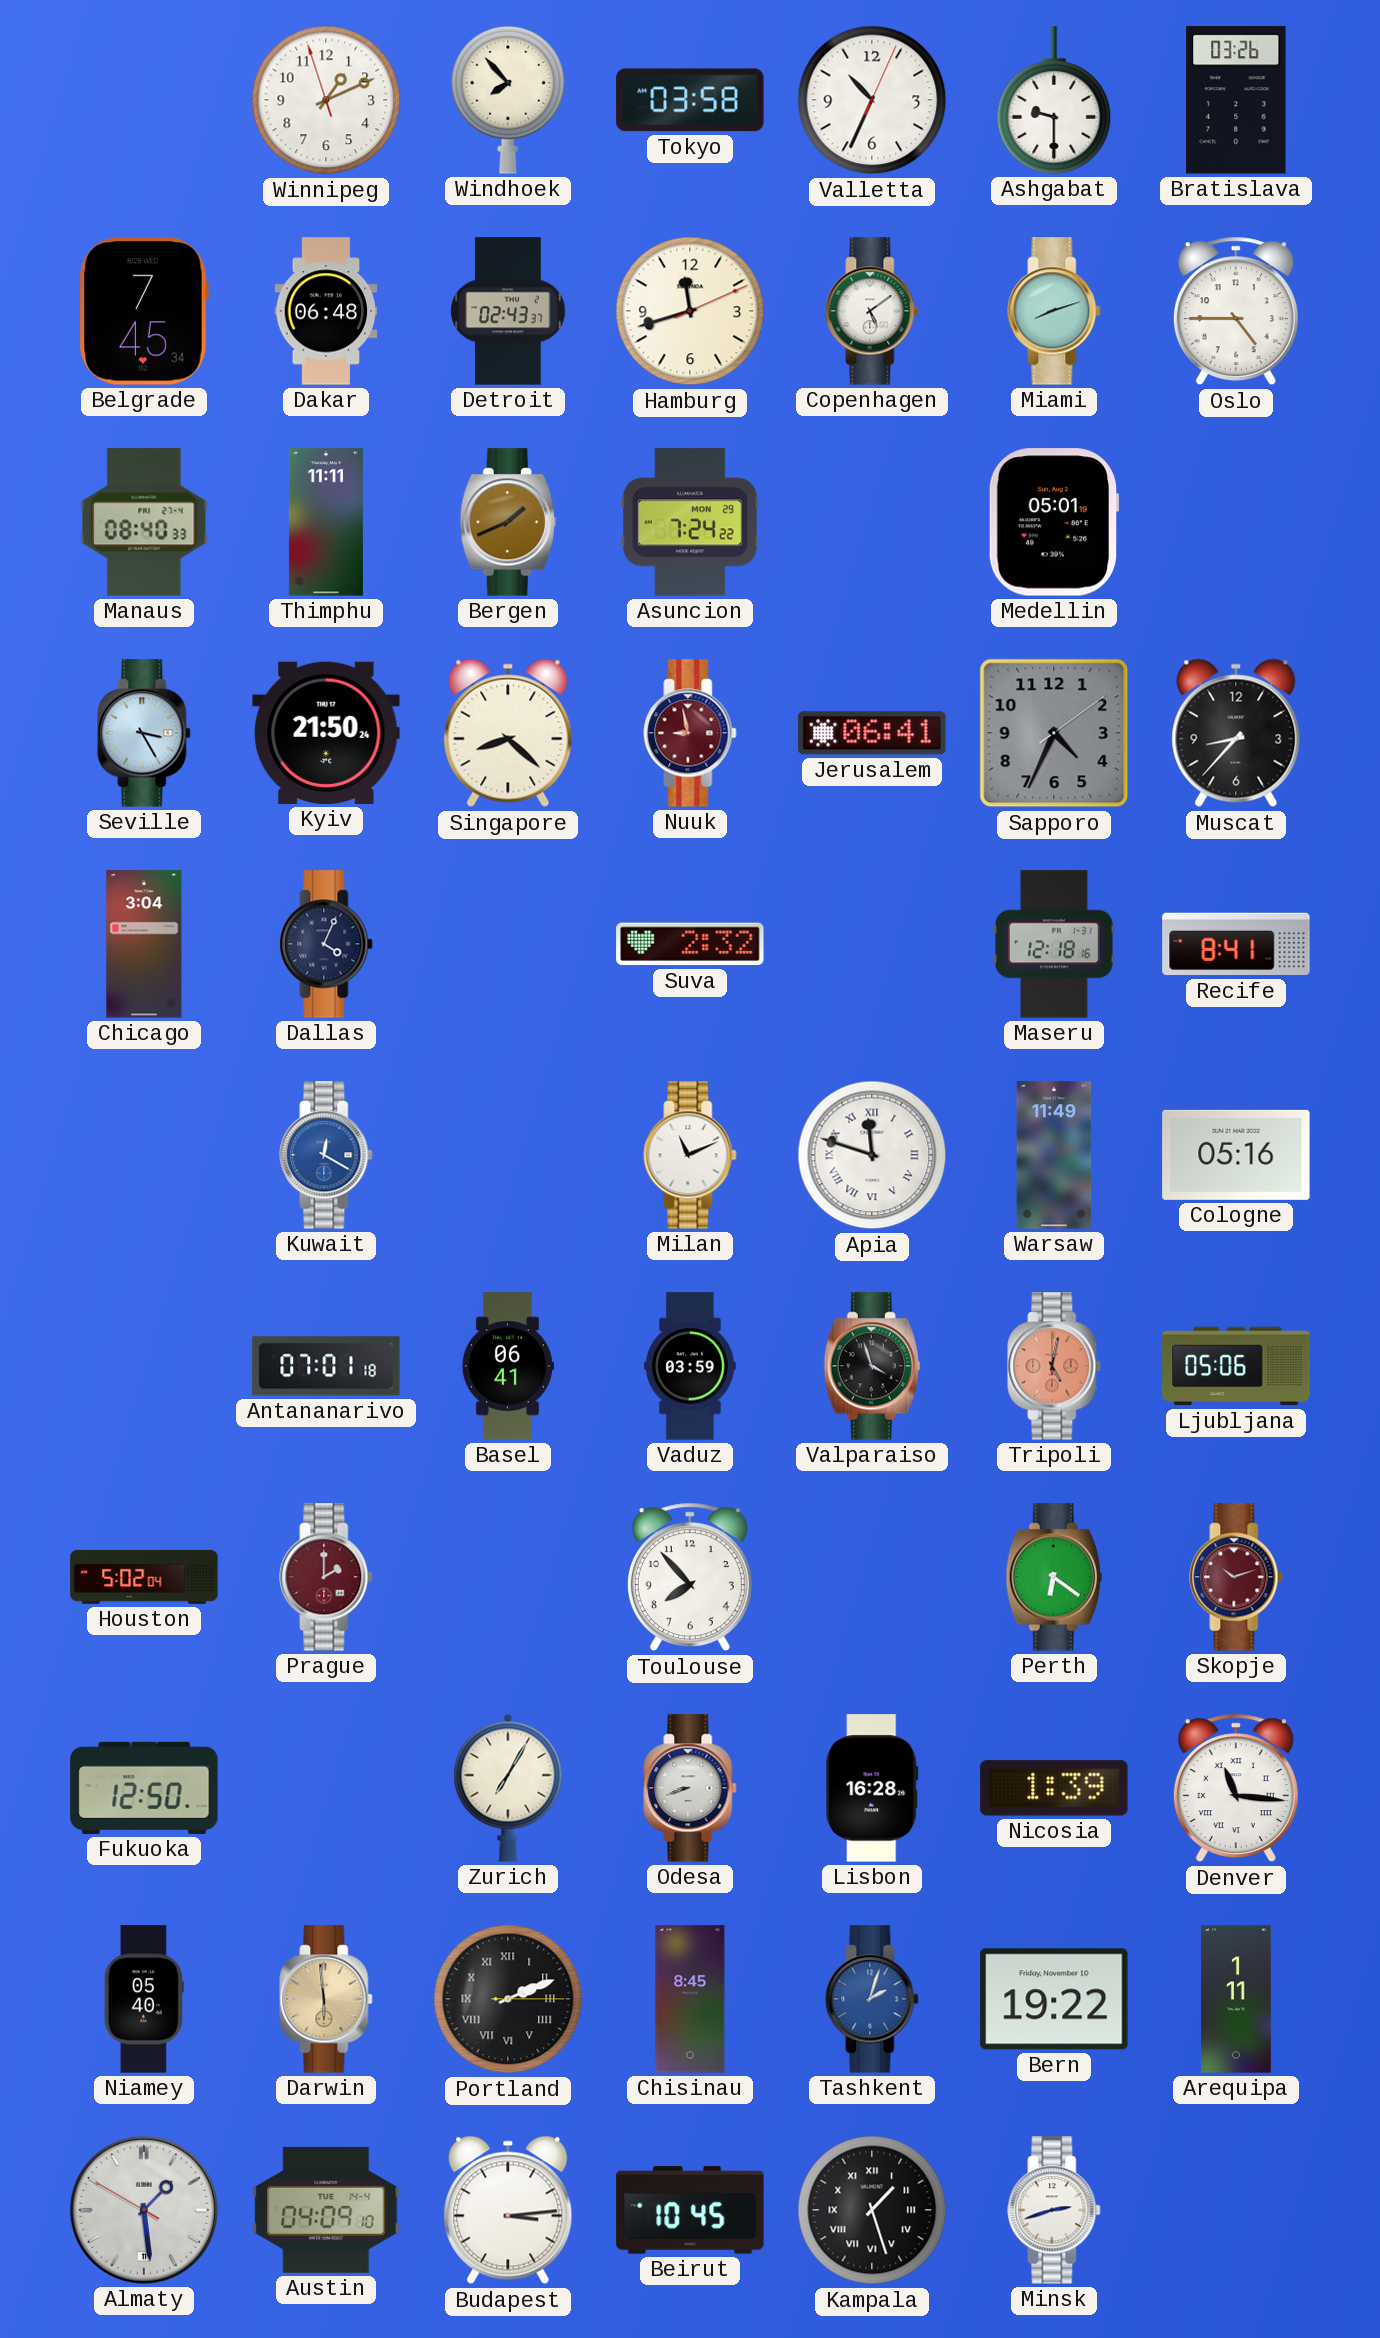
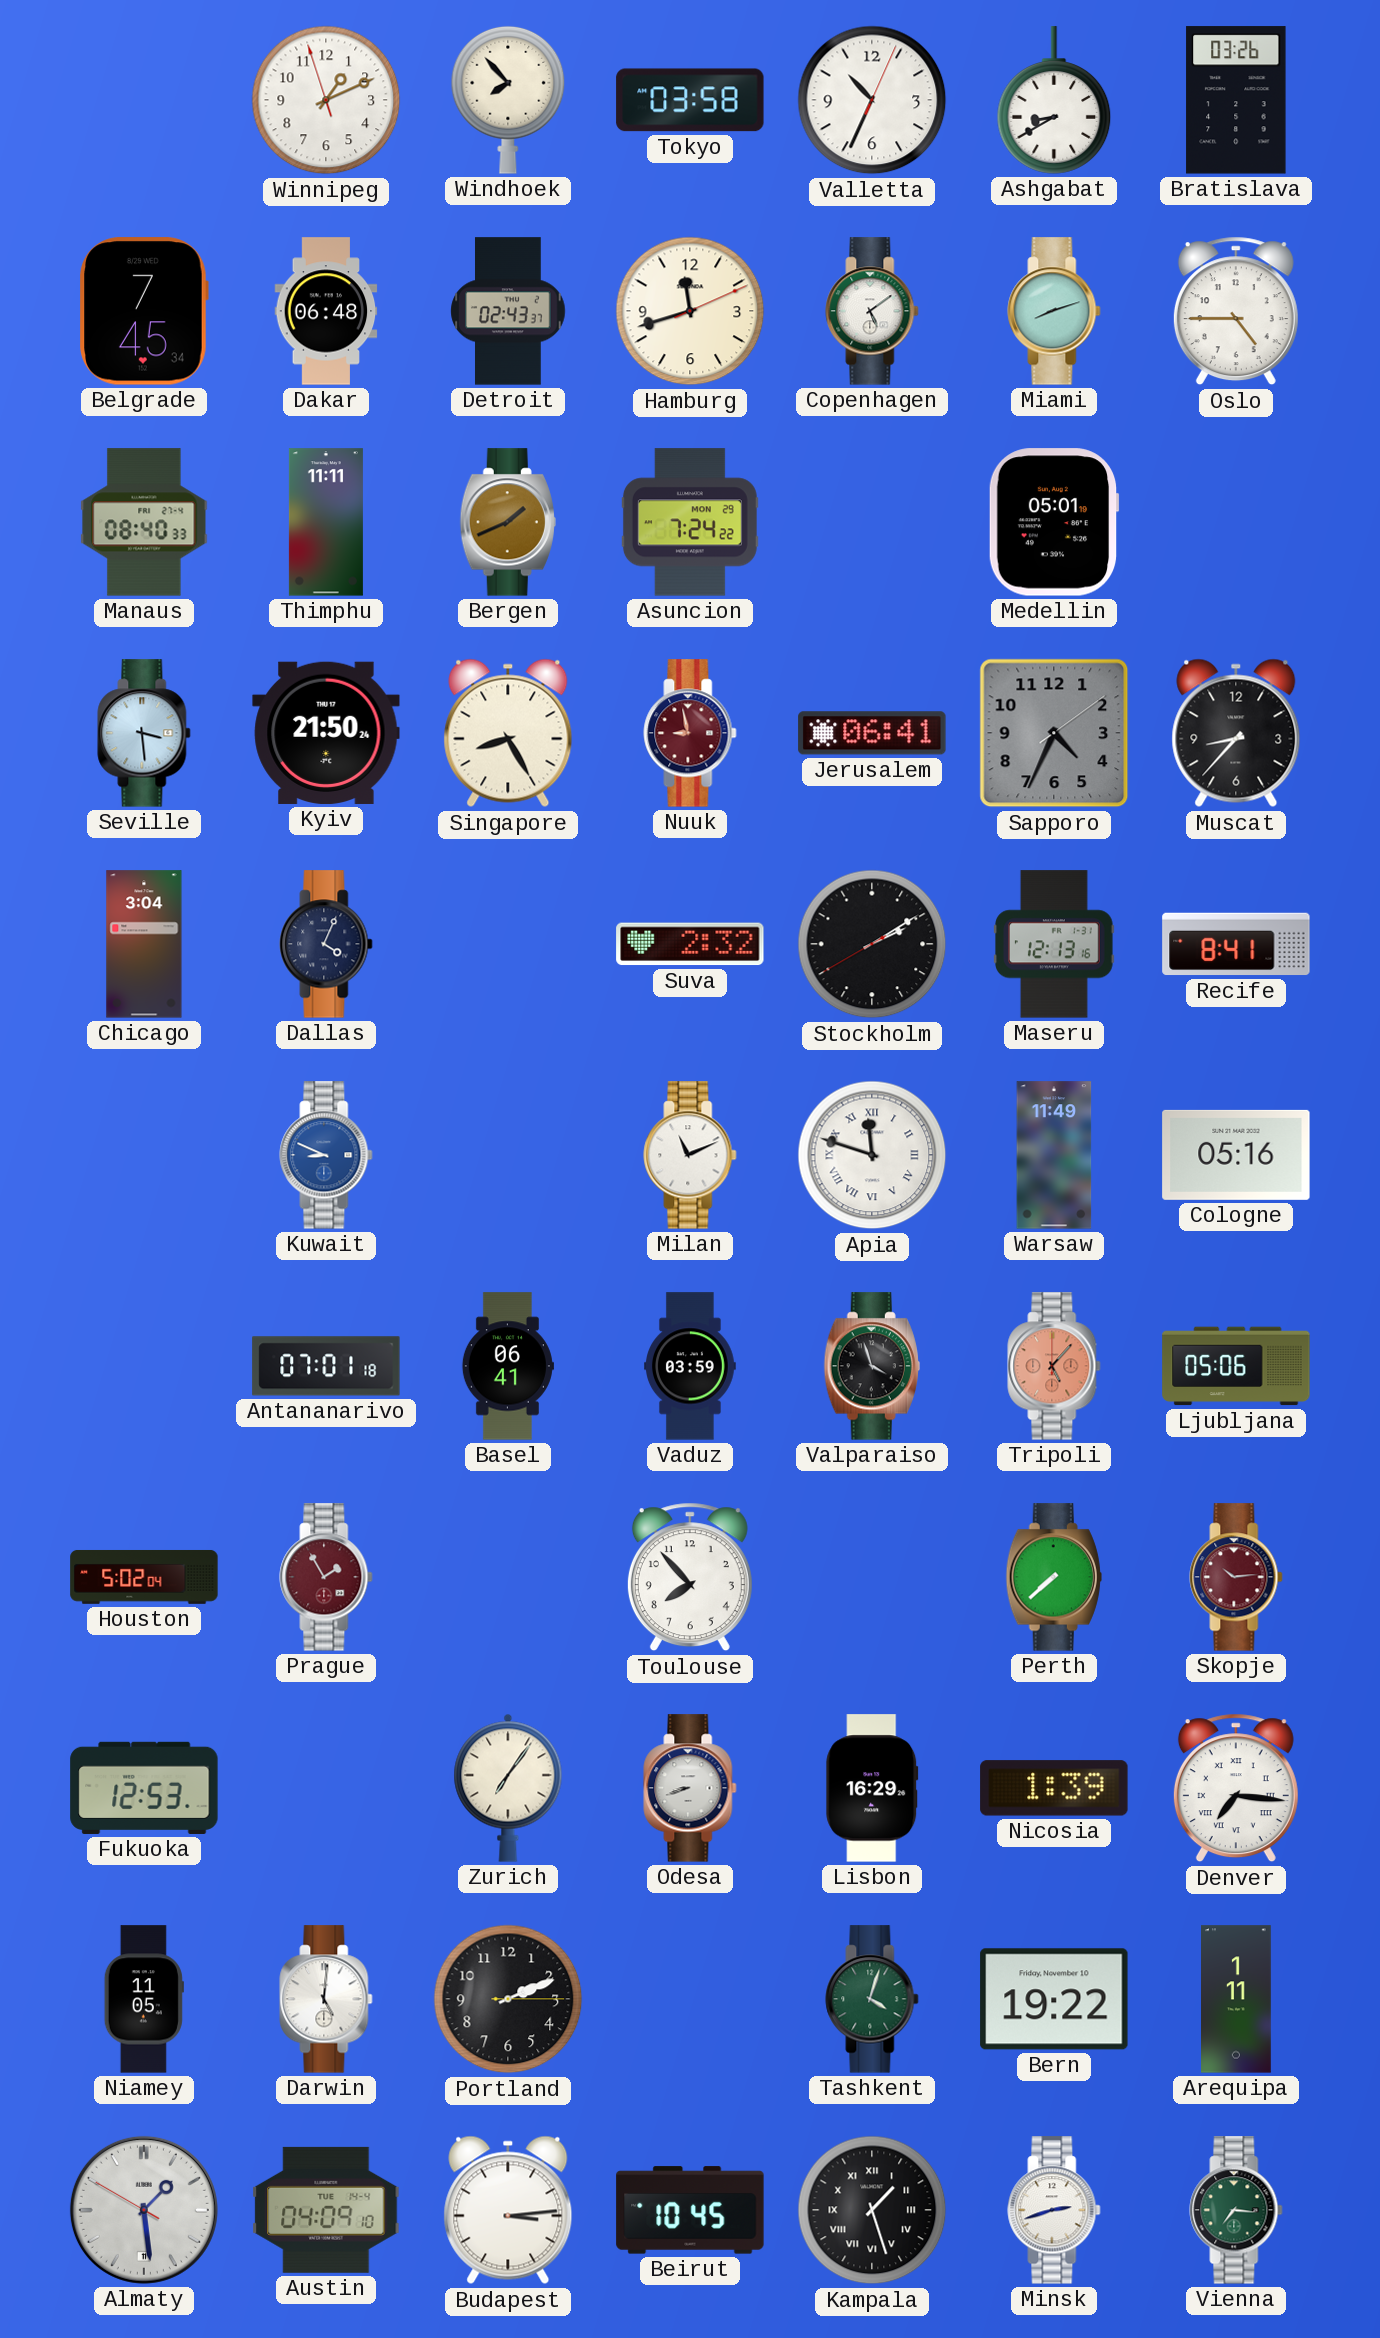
Ashgabat: 9:30 -> 8:40
Seville: 3:25 -> 3:29
Singapore: 8:22 -> 8:25
Stockholm: none -> 2:09
Maseru: 12:18 -> 12:13
Kuwait: 12:20 -> 8:49
Tripoli: 5:02 -> 5:07
Prague: 2:00 -> 1:55
Perth: 6:21 -> 7:38
Skopje: 10:12 -> 10:14
Fukuoka: 12:50 -> 12:53
Zurich: 7:05 -> 7:06
Lisbon: 16:28 -> 16:29
Denver: 11:16 -> 7:16
Niamey: 05:40 -> 11:05
Darwin: 5:59 -> 5:01
Darwin dial: champagne -> white
Portland numerals: Roman -> Arabic
Chisinau: 8:45 -> none
Tashkent: 2:03 -> 4:03
Tashkent dial: blue -> green
Vienna: none -> 7:16
